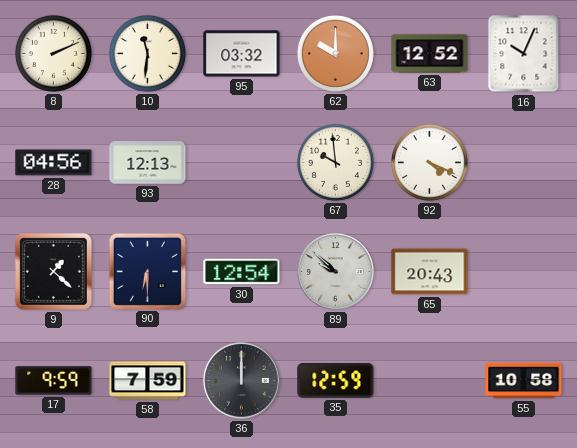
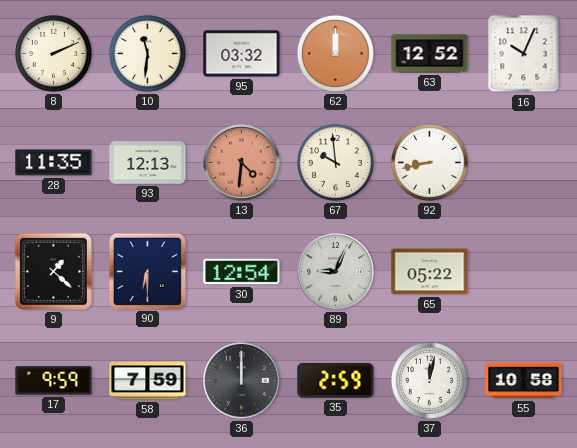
62: 10:00 -> 12:00
28: 04:56 -> 11:35
13: none -> 4:31
92: 4:19 -> 8:43
89: 9:52 -> 9:04
65: 20:43 -> 05:22
35: 12:59 -> 2:59
37: none -> 12:02
